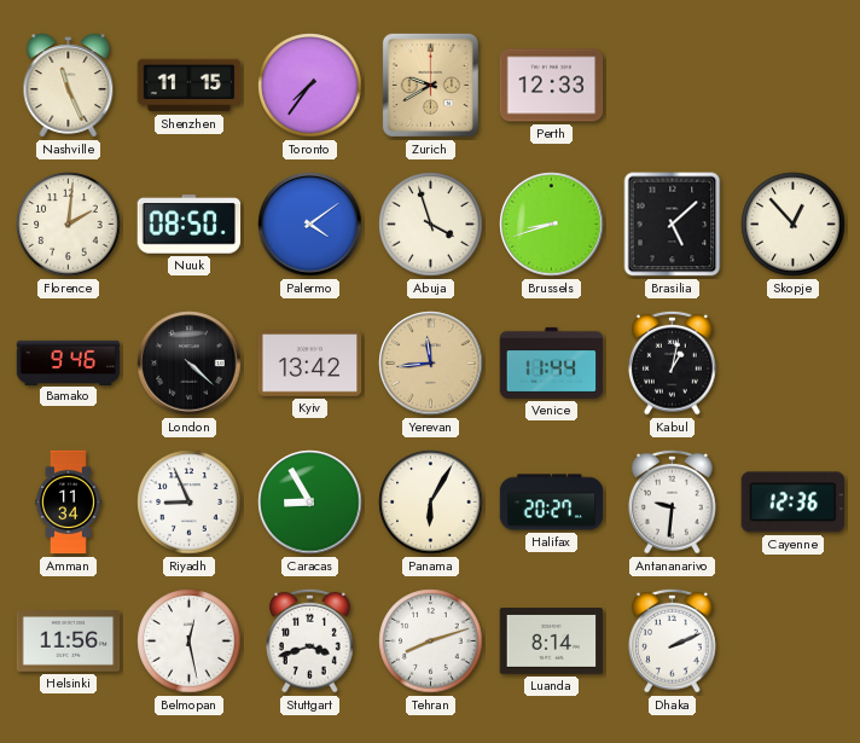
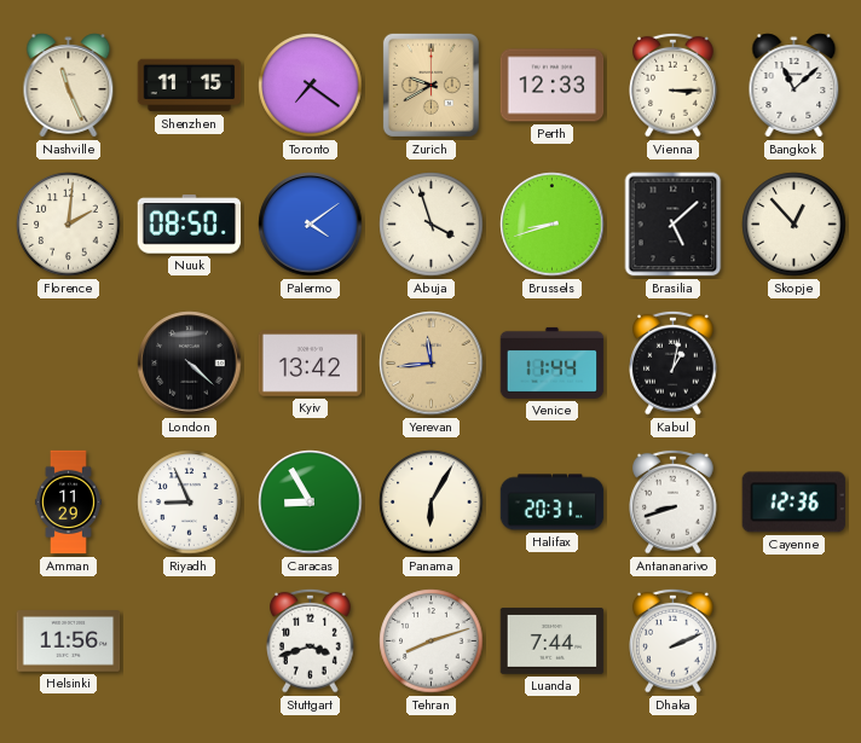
Toronto: 7:36 -> 7:21
Vienna: none -> 3:15
Bangkok: none -> 11:08
Bamako: 9:46 -> none
Amman: 11:34 -> 11:29
Halifax: 20:27 -> 20:31
Antananarivo: 9:31 -> 8:42
Belmopan: 12:28 -> none
Luanda: 8:14 -> 7:44
